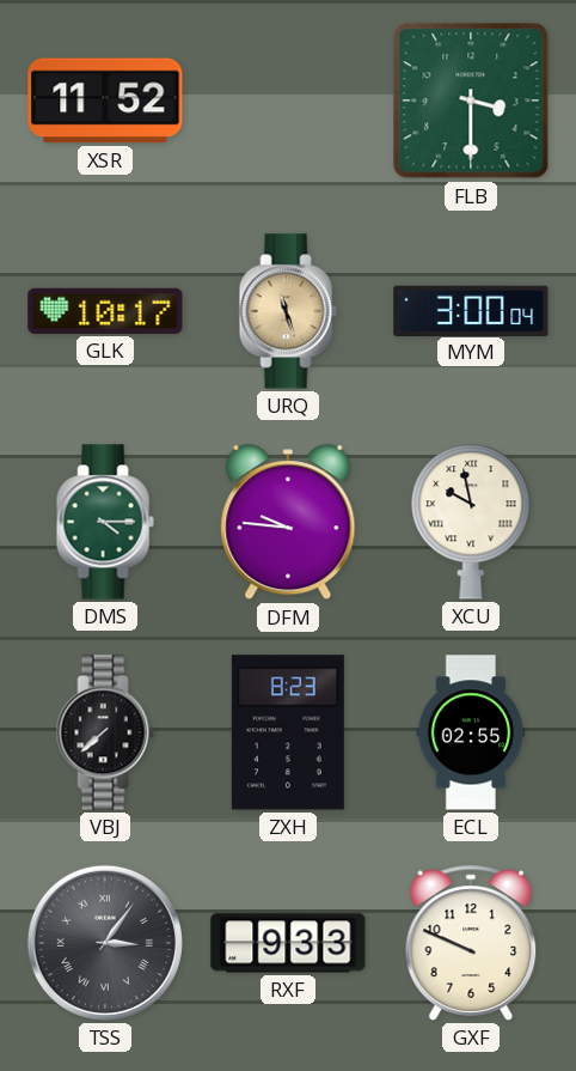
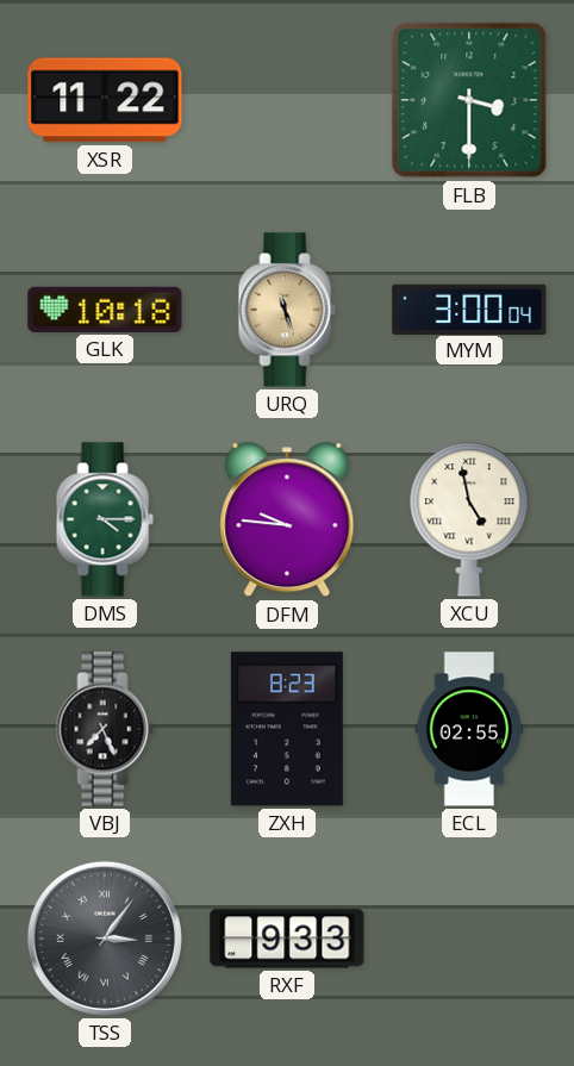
XSR: 11:52 -> 11:22
GLK: 10:17 -> 10:18
XCU: 9:58 -> 4:58
VBJ: 7:38 -> 7:26
GXF: 9:49 -> none
